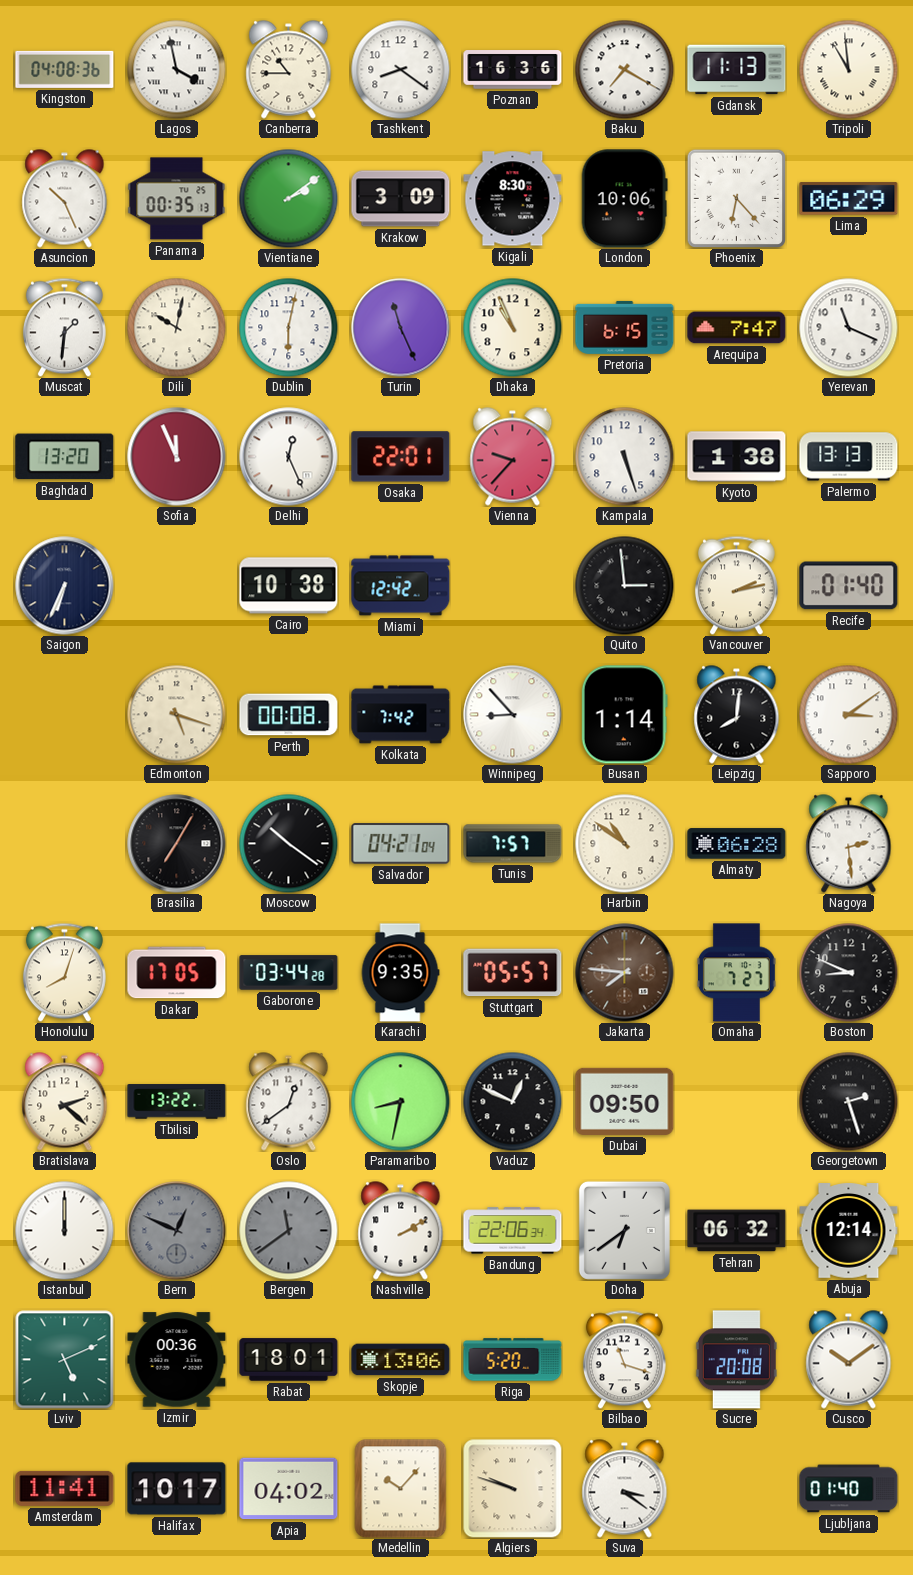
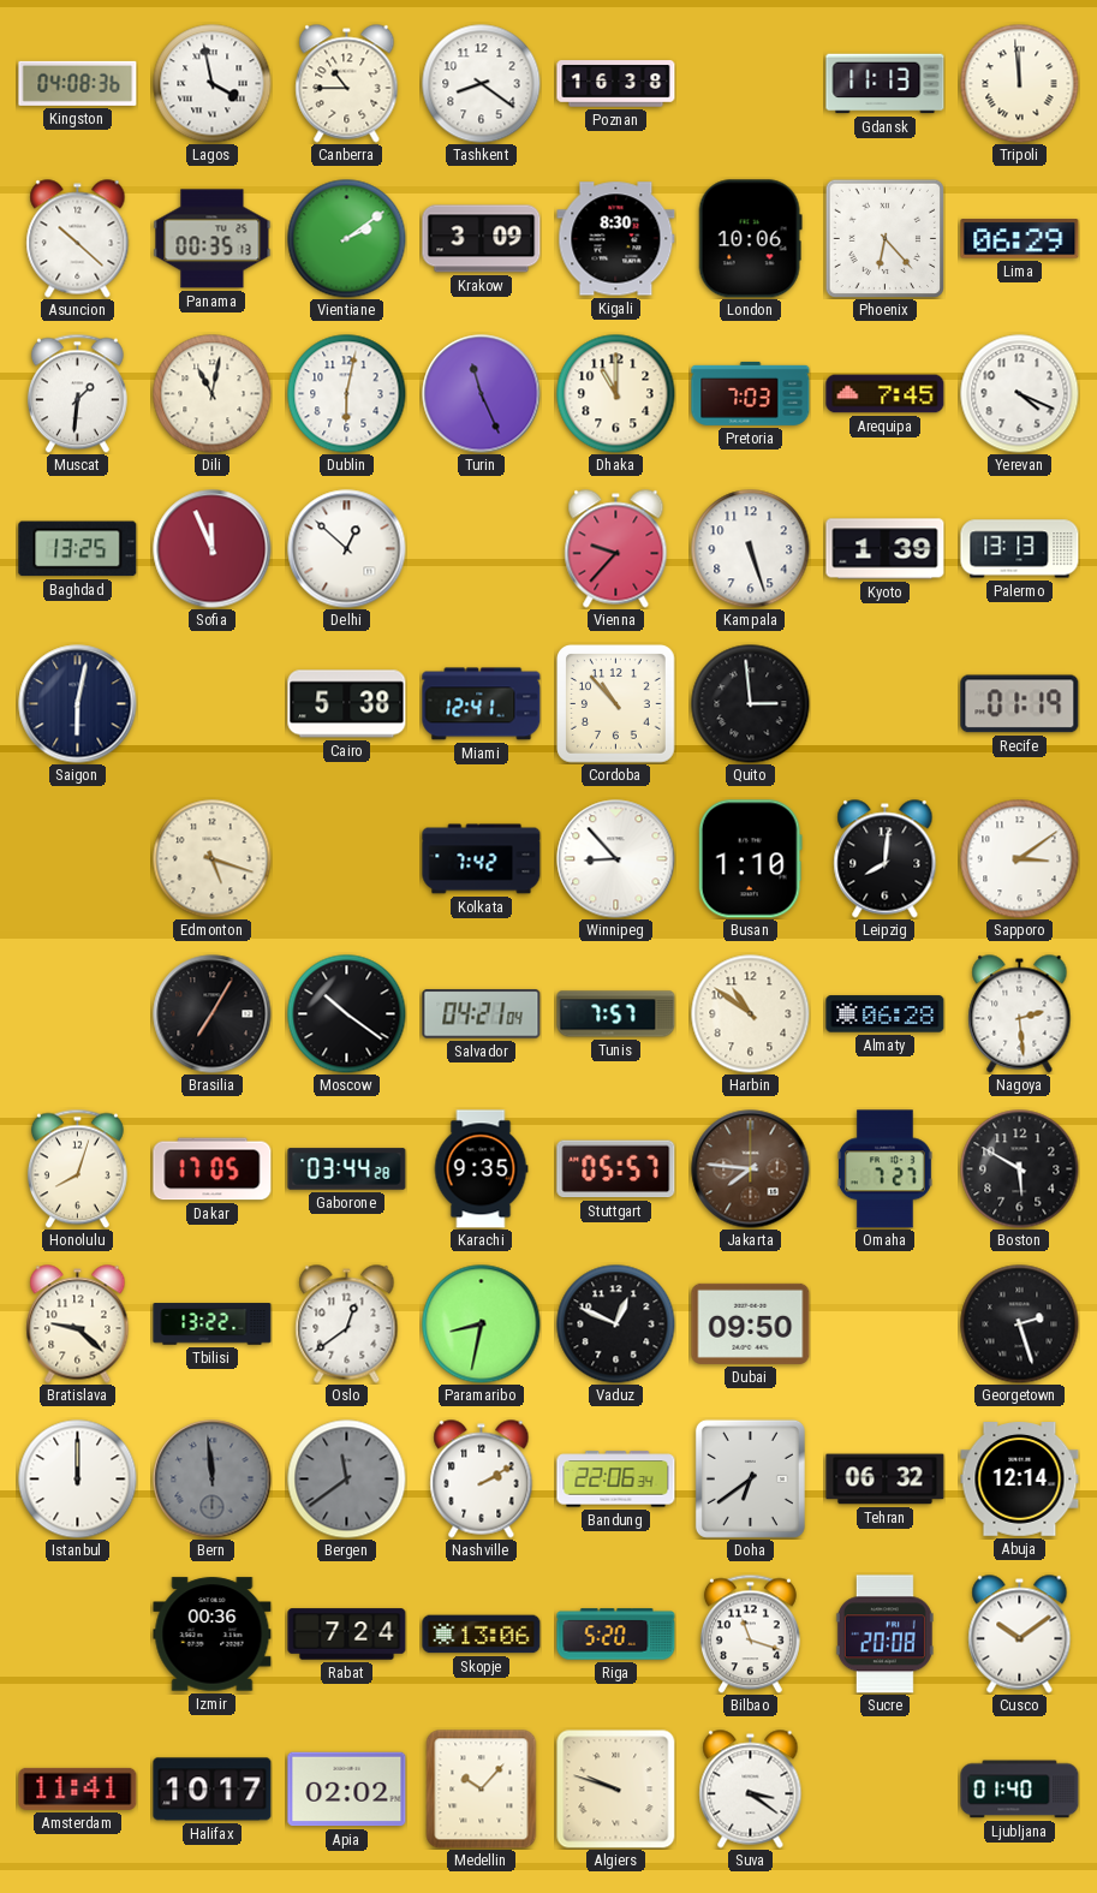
Poznan: 16:36 -> 16:38
Baku: 7:20 -> none
Tripoli: 10:59 -> 11:59
Asuncion: 10:26 -> 10:22
Dili: 10:02 -> 11:02
Dhaka: 10:56 -> 11:00
Pretoria: 6:15 -> 7:03
Arequipa: 7:47 -> 7:45
Yerevan: 11:19 -> 4:19
Baghdad: 13:20 -> 13:25
Delhi: 12:26 -> 12:52
Osaka: 22:01 -> none
Kyoto: 1:38 -> 1:39
Saigon: 6:34 -> 6:02
Cairo: 10:38 -> 5:38
Miami: 12:42 -> 12:41
Cordoba: none -> 10:53
Vancouver: 2:13 -> none
Recife: 01:40 -> 01:19
Perth: 00:08 -> none
Busan: 1:14 -> 1:10
Boston: 8:49 -> 5:50
Bratislava: 2:22 -> 9:22
Bern: 12:49 -> 11:59
Lviv: 5:11 -> none
Rabat: 18:01 -> 7:24
Apia: 04:02 -> 02:02
